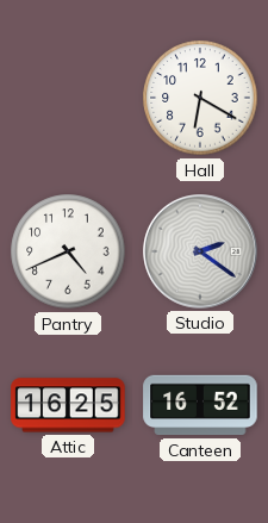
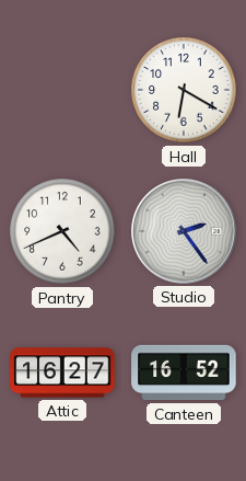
Studio: 2:21 -> 2:24
Attic: 16:25 -> 16:27
